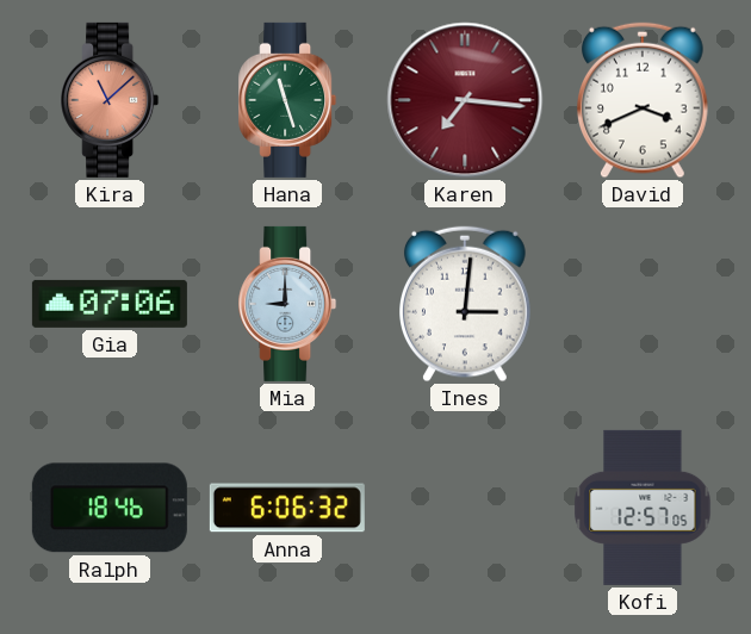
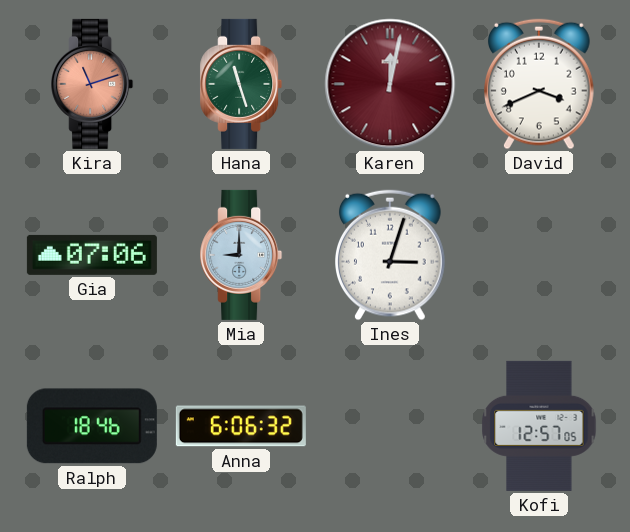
Kira: 11:08 -> 11:12
Karen: 7:16 -> 12:02
Ines: 3:01 -> 3:03
